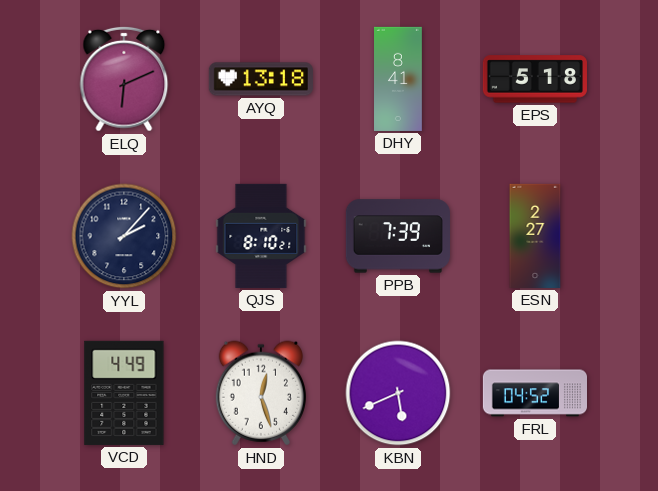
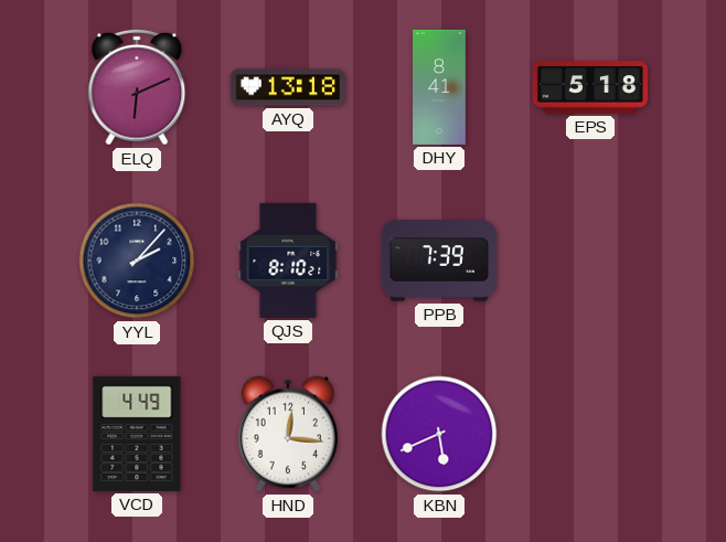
ESN: 2:27 -> none
HND: 12:27 -> 12:16
FRL: 04:52 -> none
